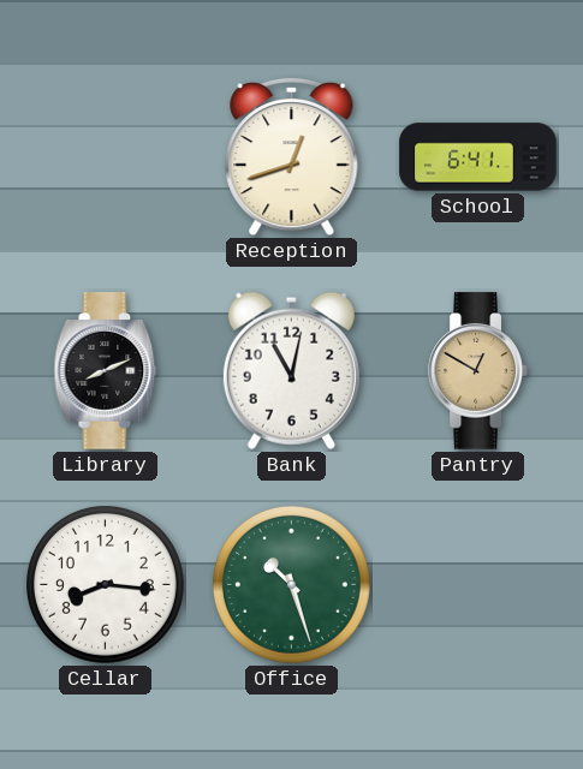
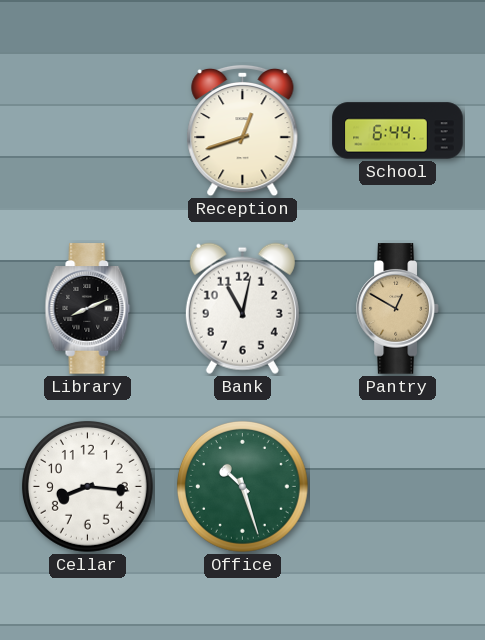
School: 6:41 -> 6:44
